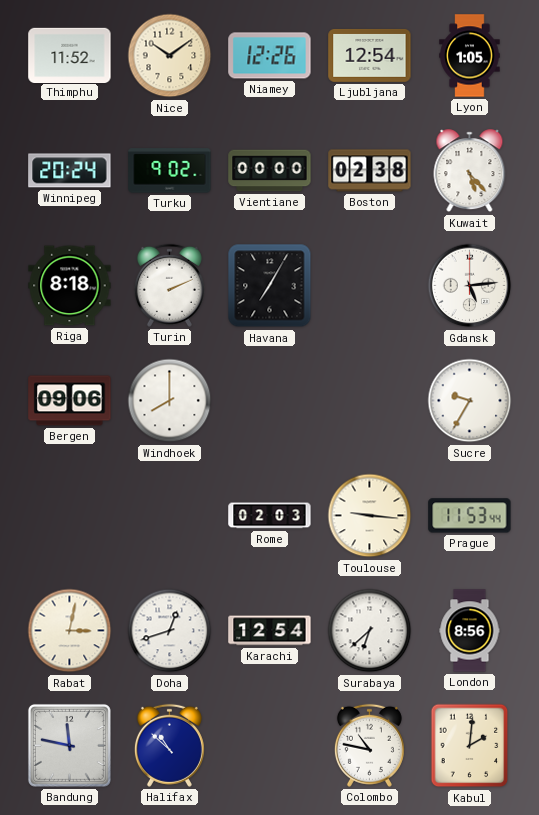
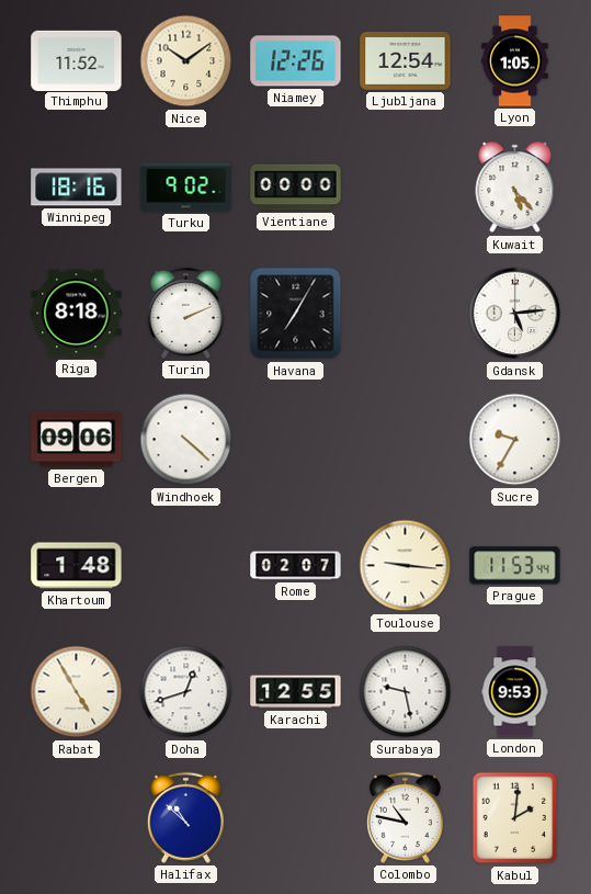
Winnipeg: 20:24 -> 18:16
Boston: 02:38 -> none
Windhoek: 8:00 -> 4:22
Khartoum: none -> 1:48
Rome: 02:03 -> 02:07
Rabat: 3:02 -> 4:55
Karachi: 12:54 -> 12:55
Surabaya: 6:38 -> 9:28
London: 8:56 -> 9:53
Bandung: 11:47 -> none
